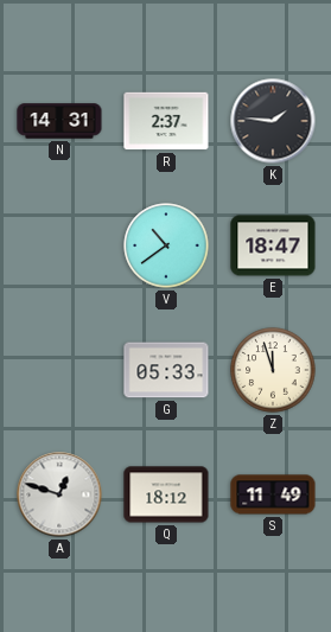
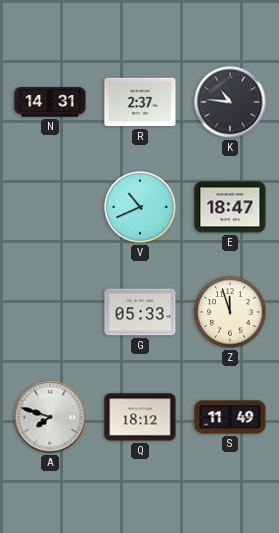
K: 1:46 -> 10:46
V: 10:39 -> 10:41
A: 12:48 -> 7:48
